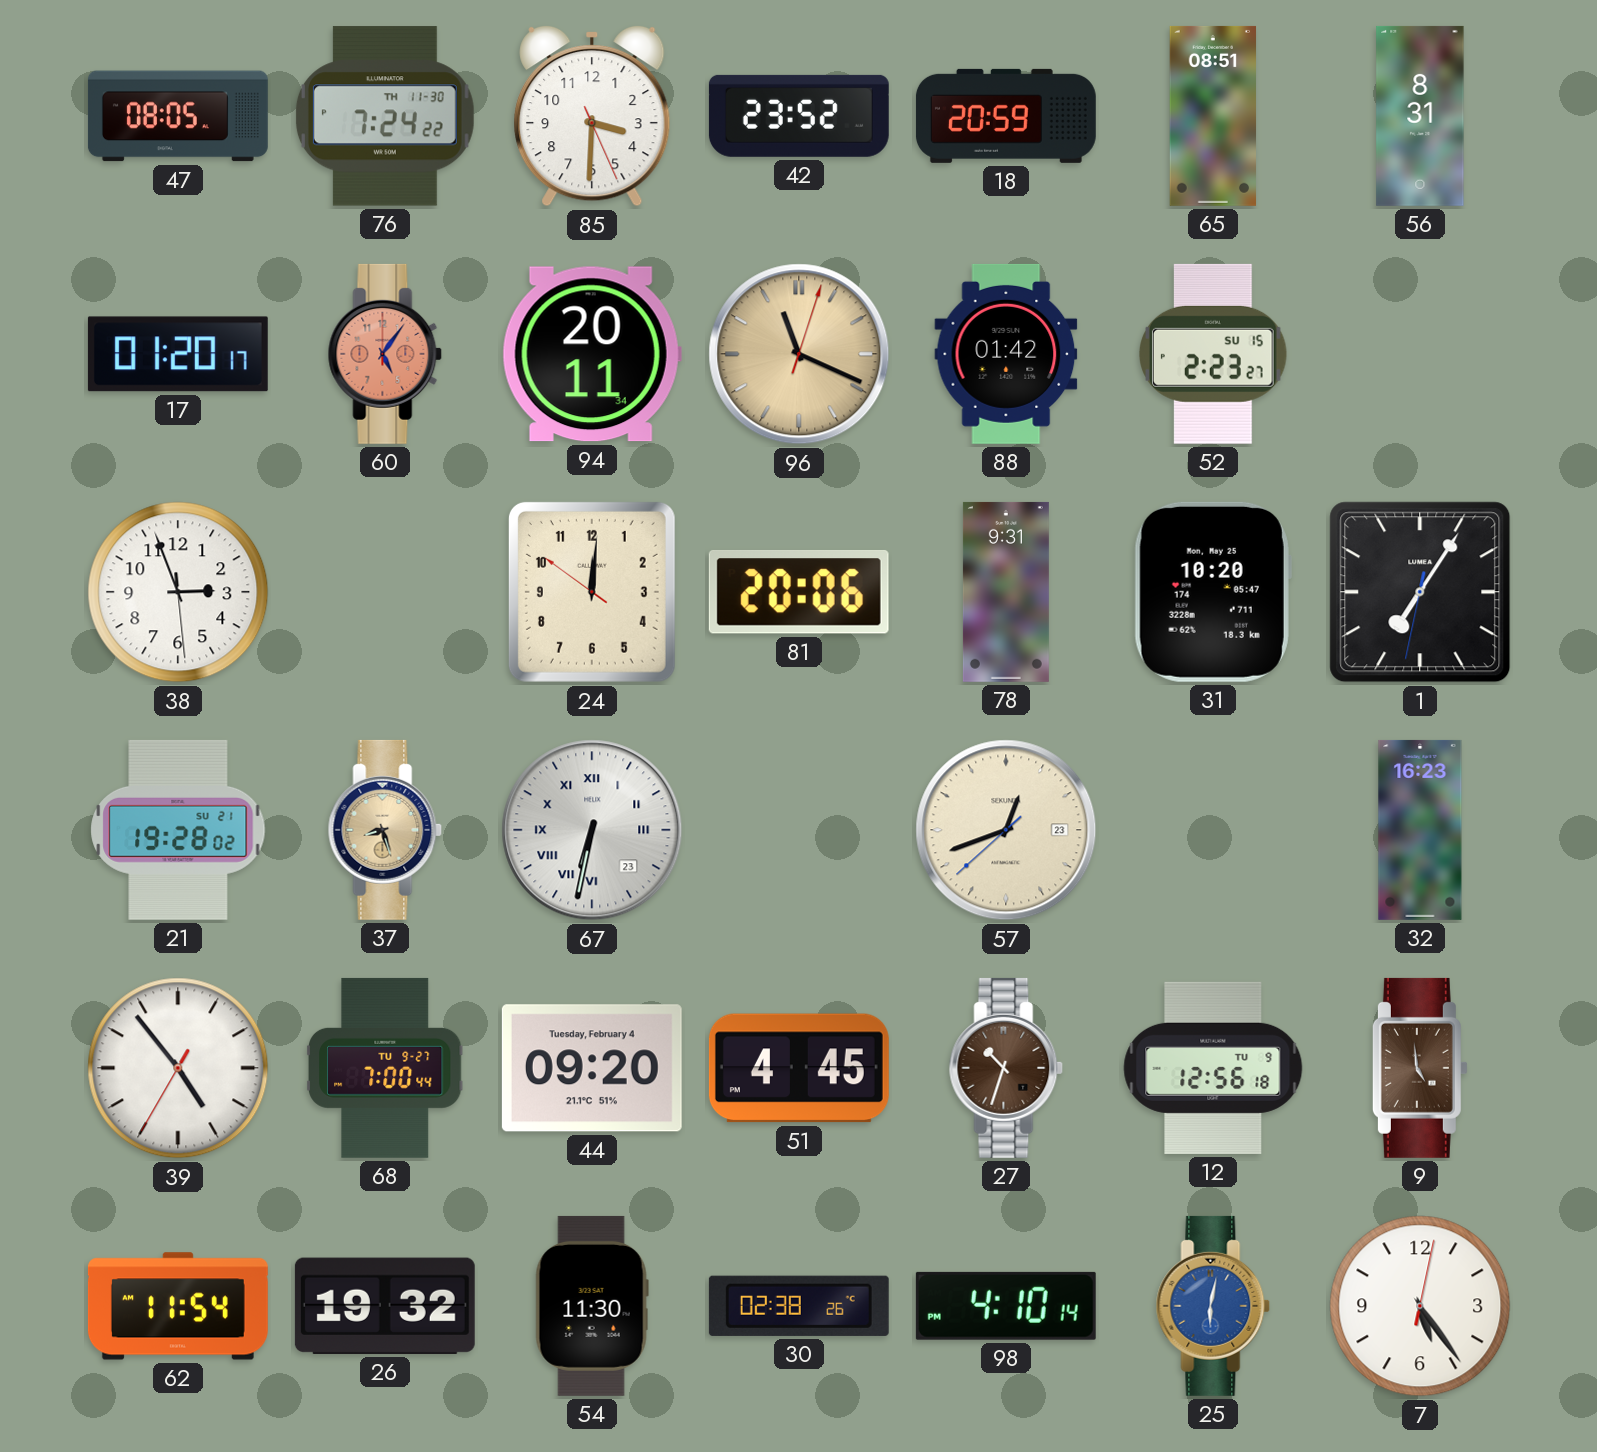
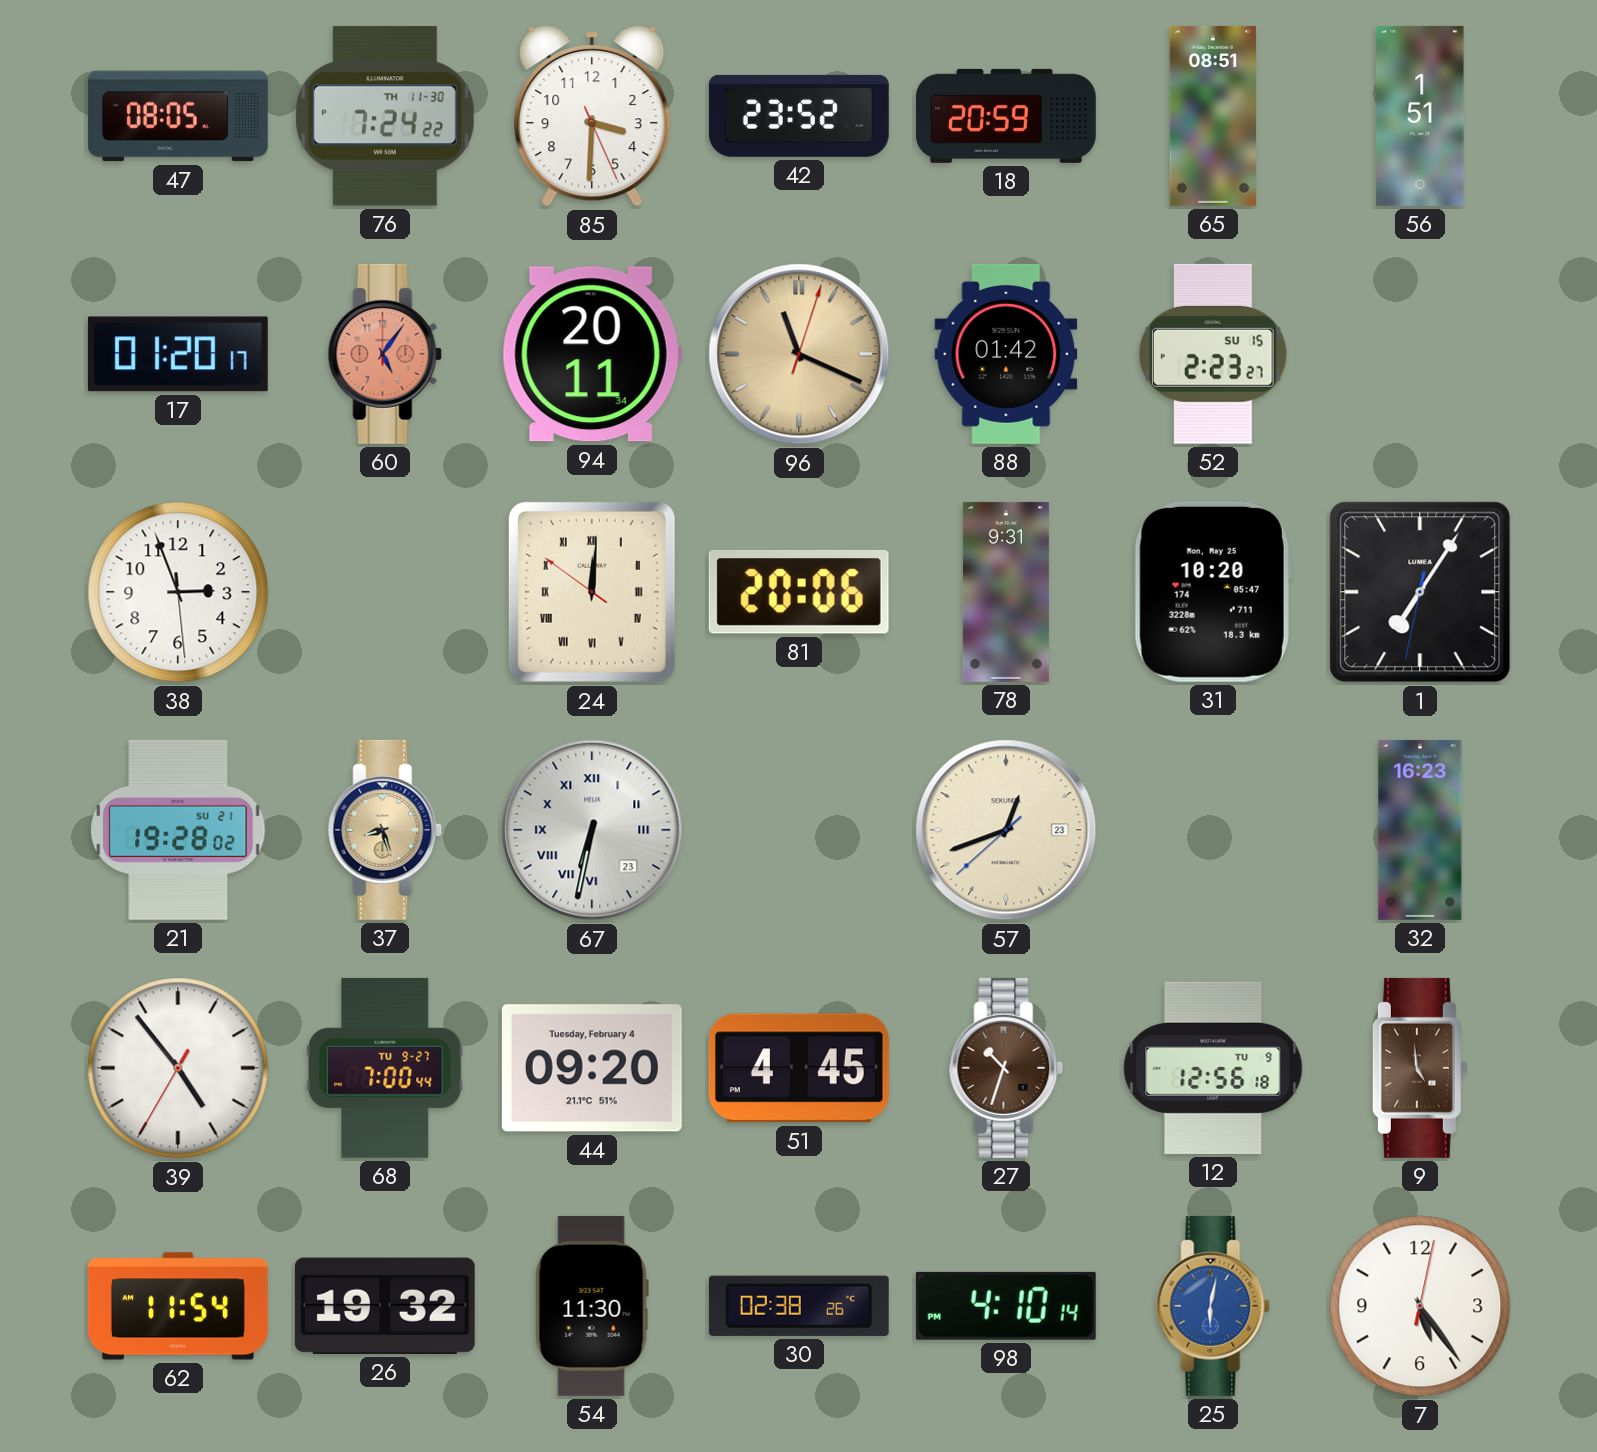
56: 8:31 -> 1:51
24 numerals: Arabic -> Roman
